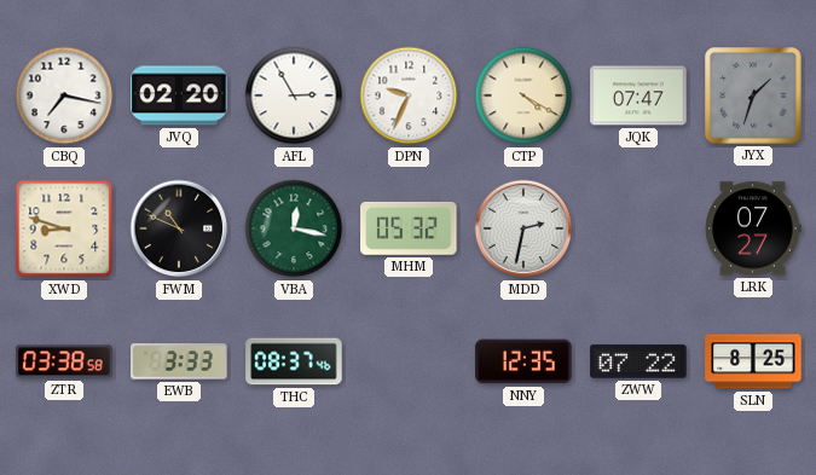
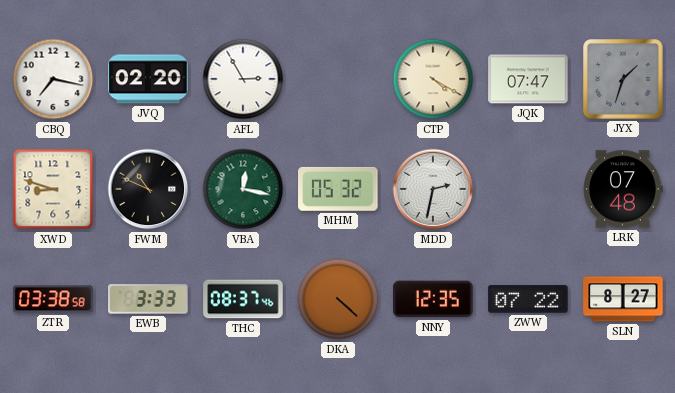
DPN: 9:34 -> none
LRK: 07:27 -> 07:48
DKA: none -> 4:22
SLN: 8:25 -> 8:27
